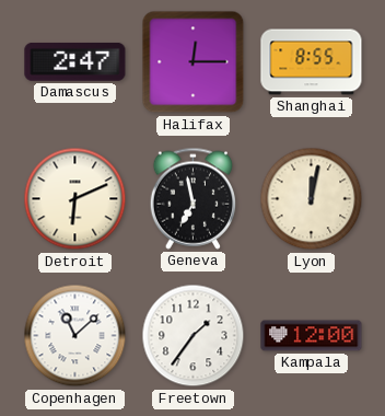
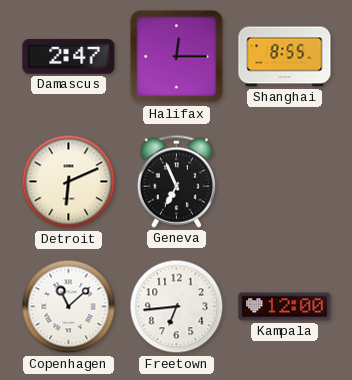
Geneva: 6:58 -> 6:56
Lyon: 12:02 -> none
Freetown: 1:36 -> 6:44
